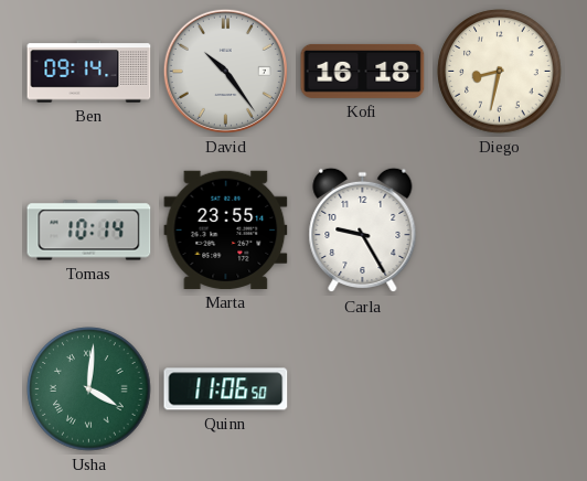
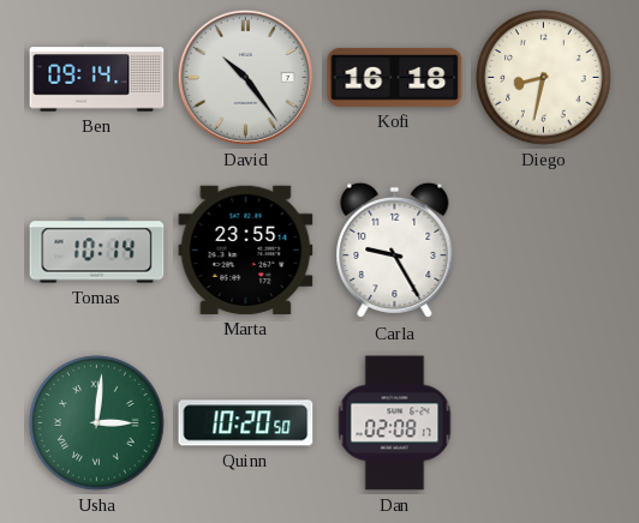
Usha: 4:01 -> 3:01
Quinn: 11:06 -> 10:20
Dan: none -> 02:08
